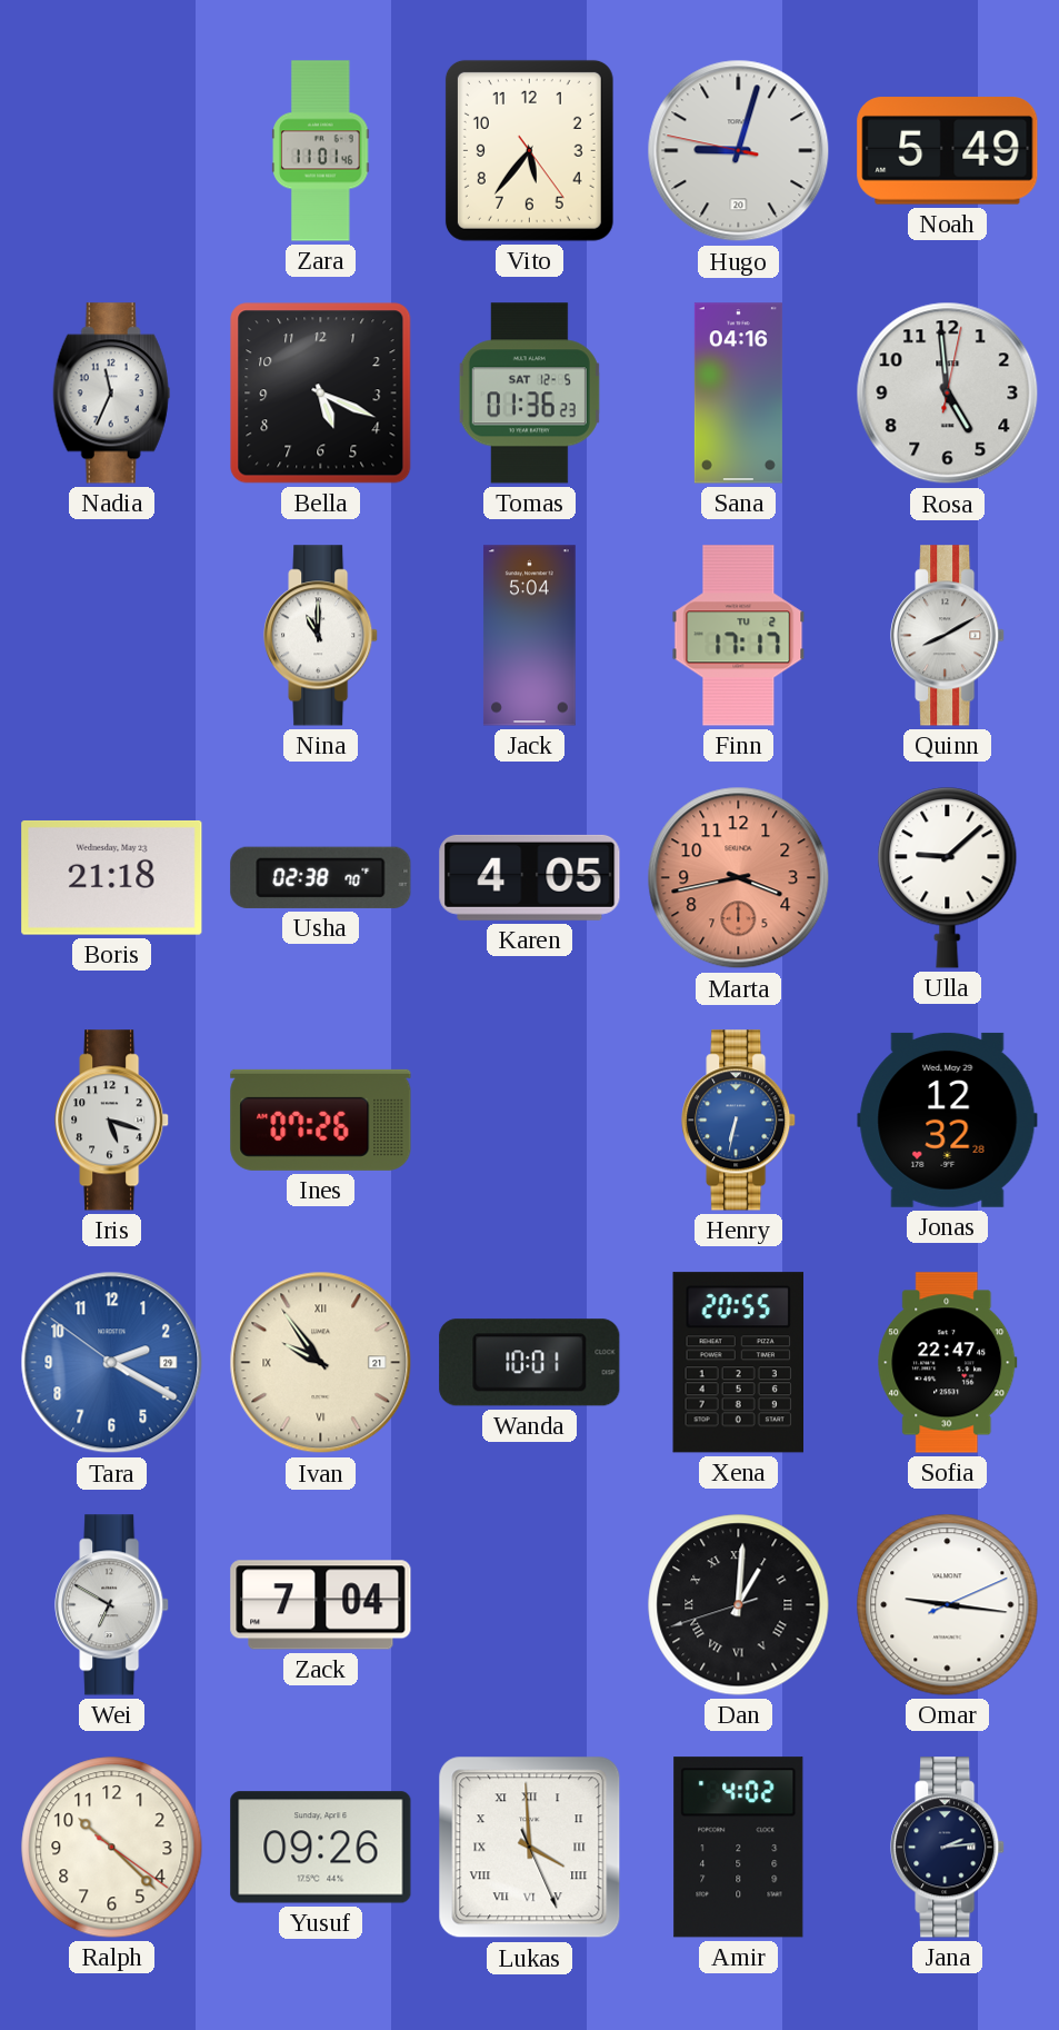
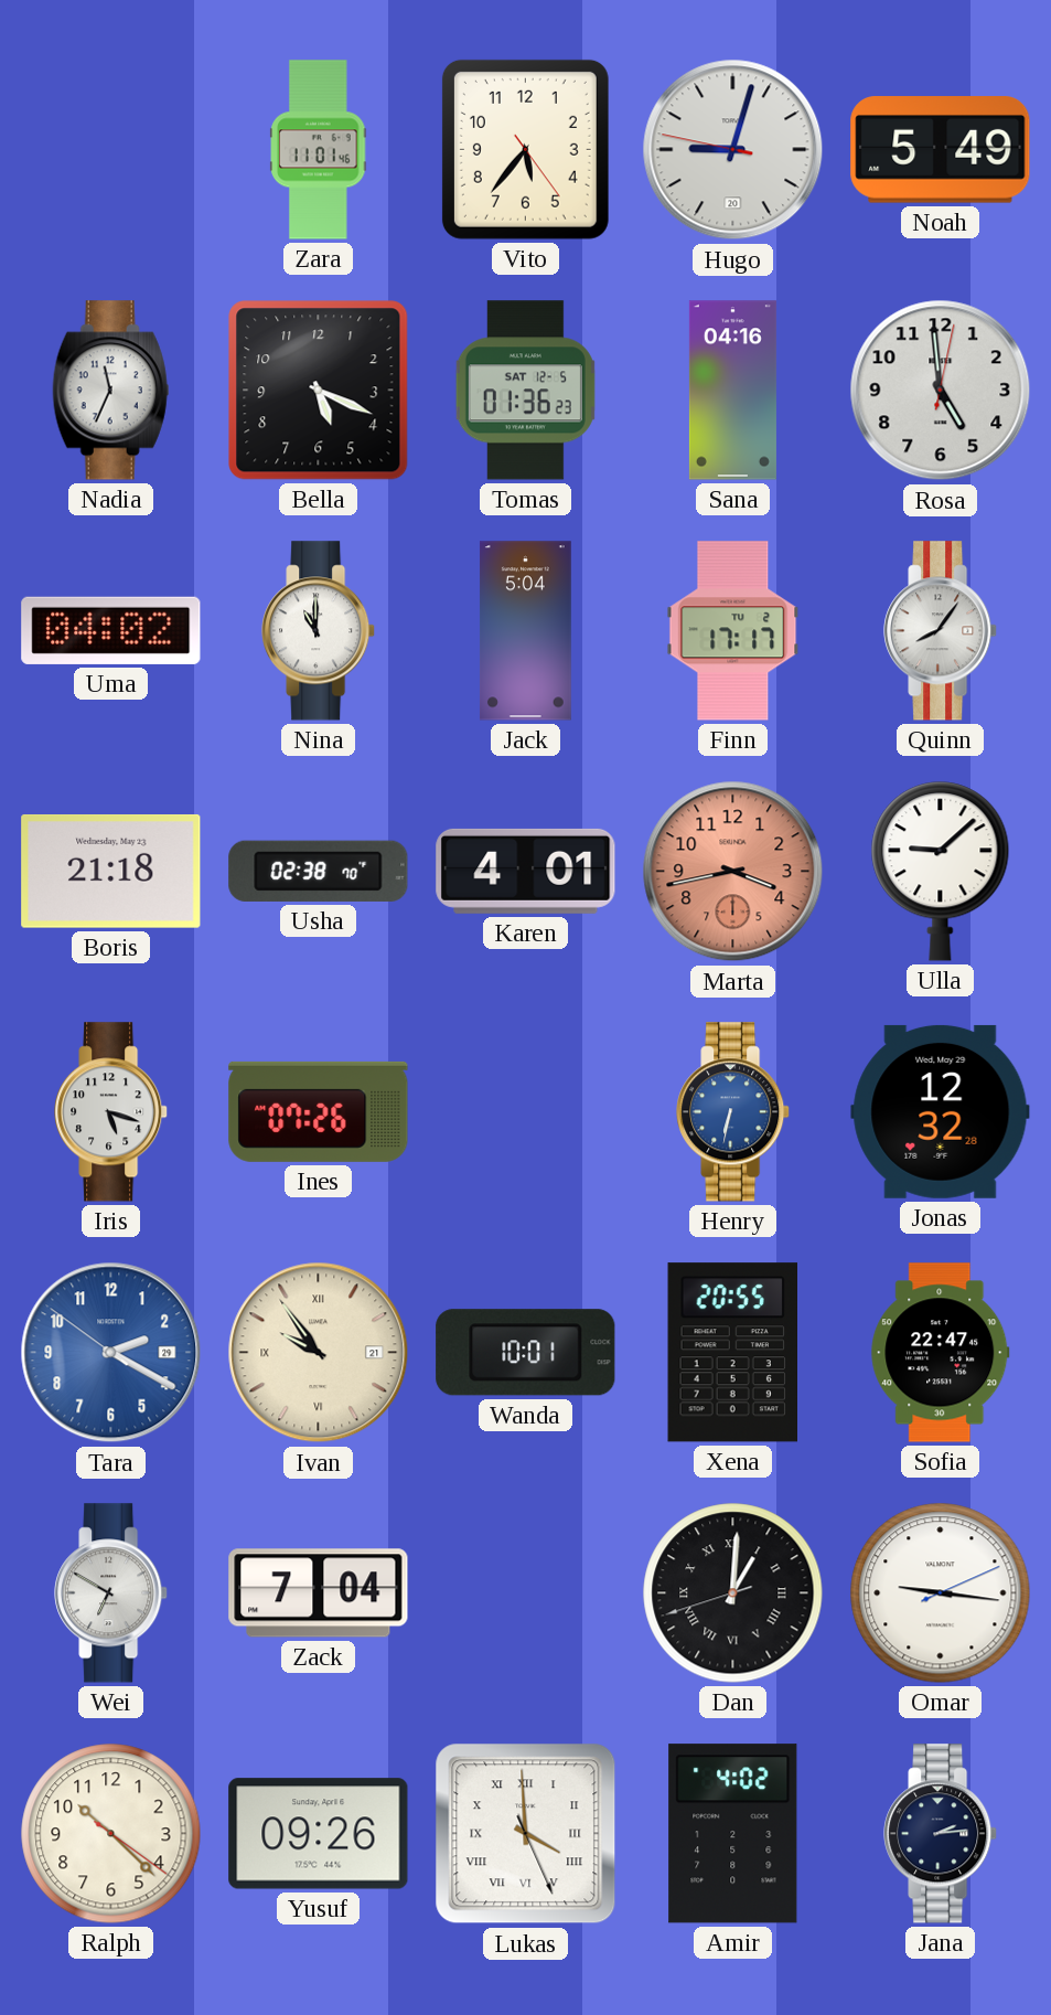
Uma: none -> 04:02
Quinn: 8:10 -> 8:06
Karen: 4:05 -> 4:01
